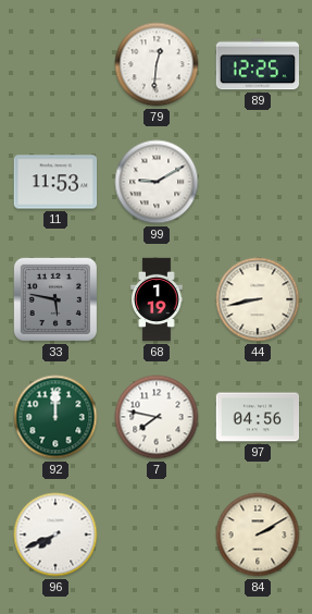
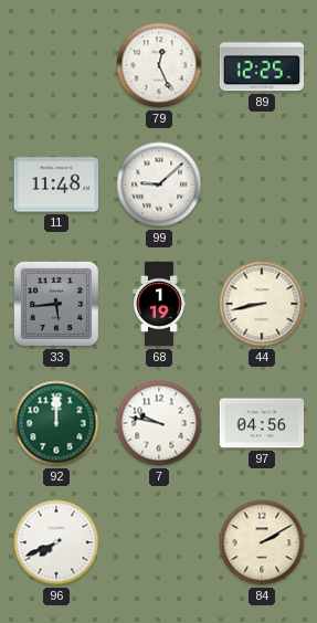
79: 12:31 -> 12:26
11: 11:53 -> 11:48
99: 9:10 -> 9:08
33: 5:47 -> 5:44
7: 7:47 -> 9:47
